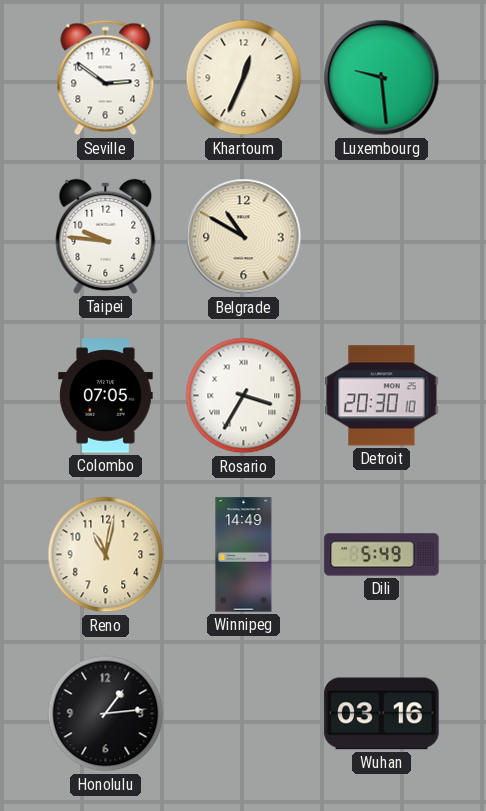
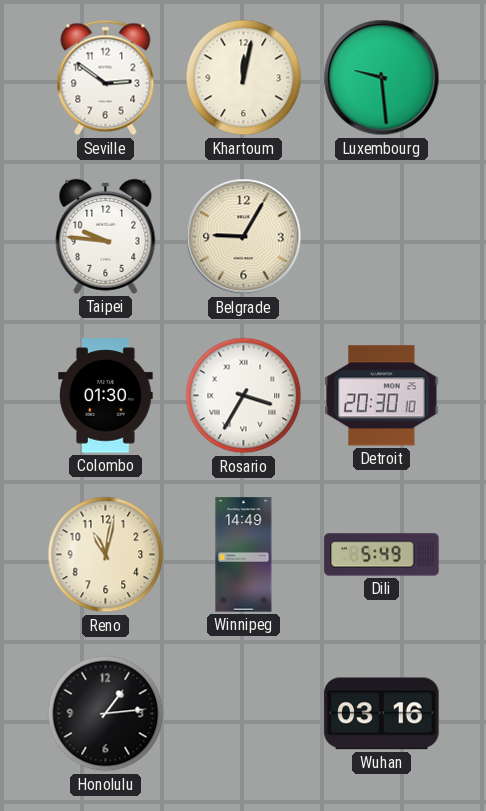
Khartoum: 12:34 -> 12:02
Belgrade: 10:50 -> 9:05
Colombo: 07:05 -> 01:30
